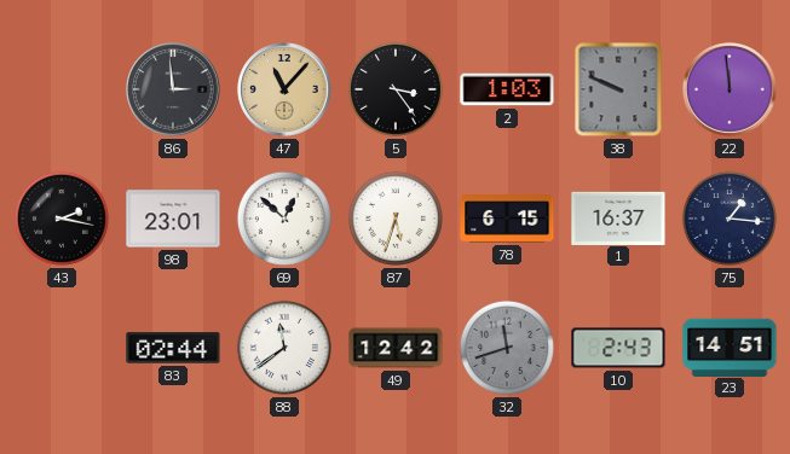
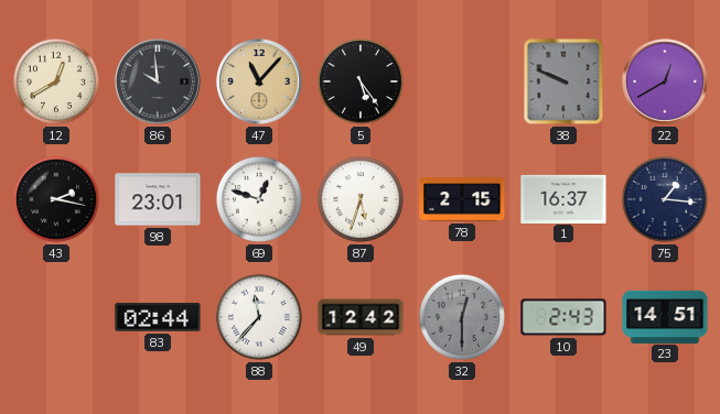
12: none -> 12:40
86: 2:59 -> 9:59
5: 3:24 -> 5:24
2: 1:03 -> none
22: 11:59 -> 12:40
69: 12:52 -> 12:48
78: 6:15 -> 2:15
88: 11:39 -> 11:37
32: 11:42 -> 12:30
